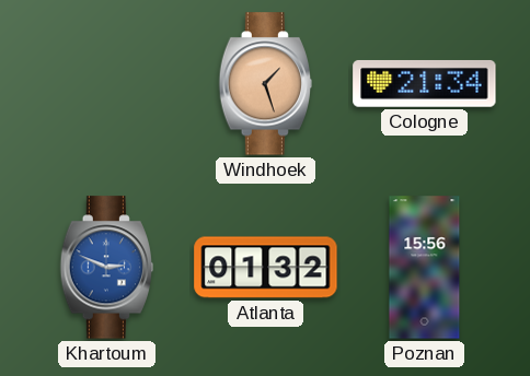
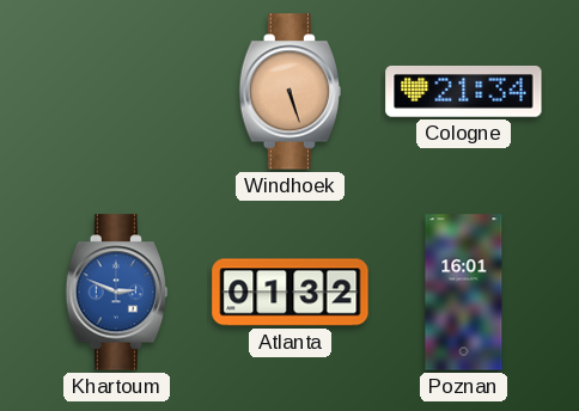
Windhoek: 1:27 -> 5:27
Poznan: 15:56 -> 16:01
